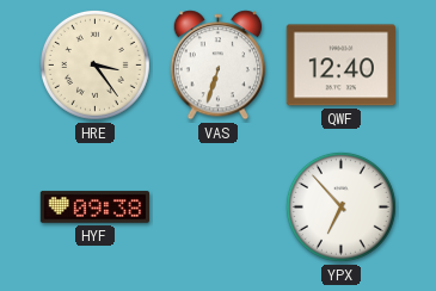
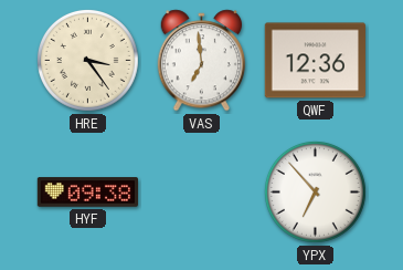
VAS: 6:33 -> 6:59
QWF: 12:40 -> 12:36
